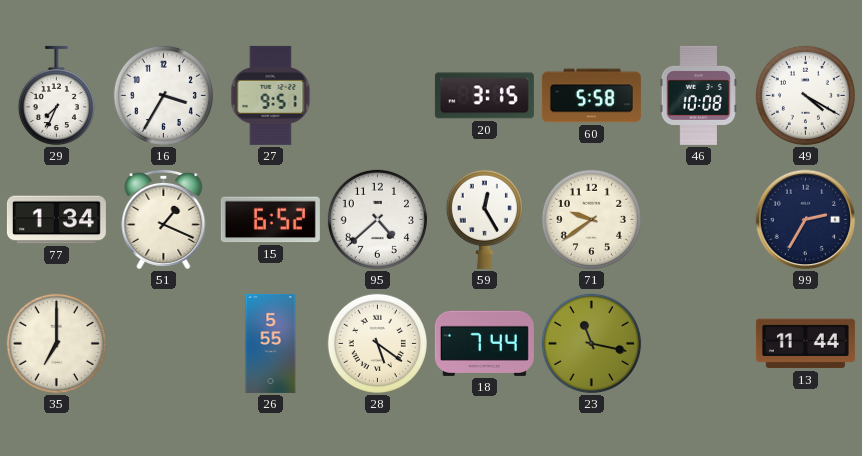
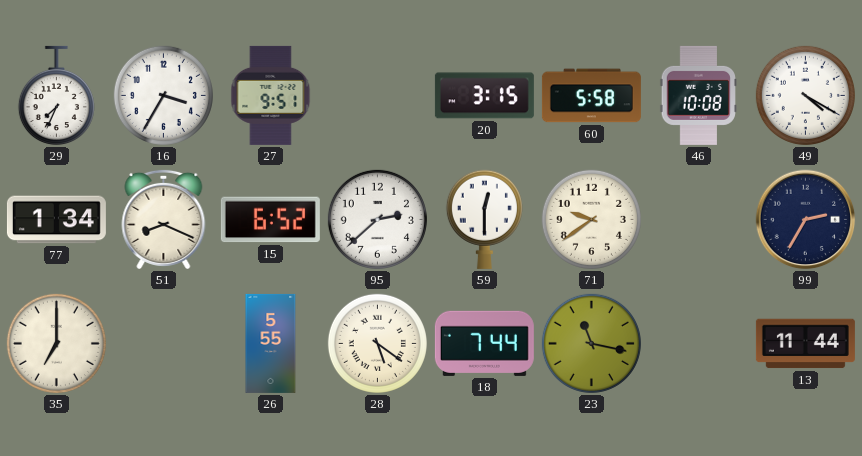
51: 1:19 -> 8:19
95: 4:38 -> 2:38
59: 12:25 -> 12:30
